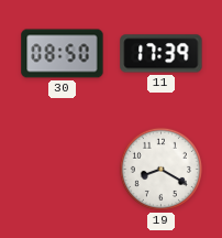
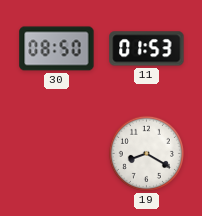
11: 17:39 -> 01:53
